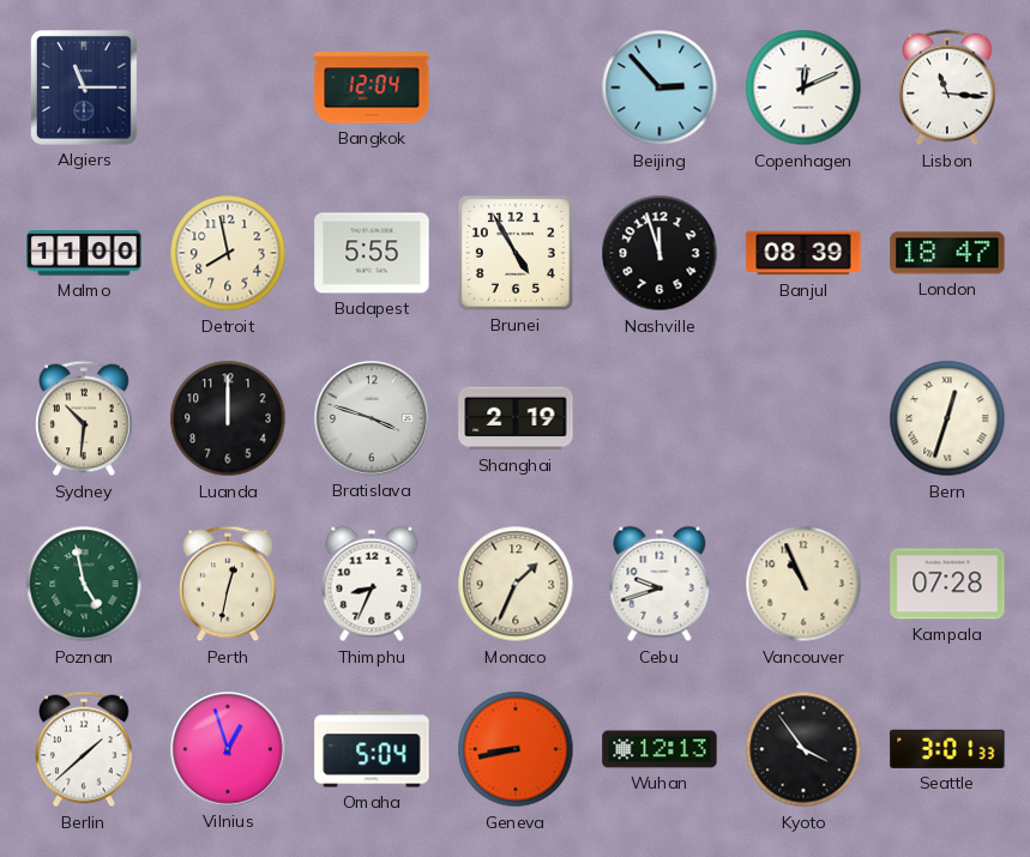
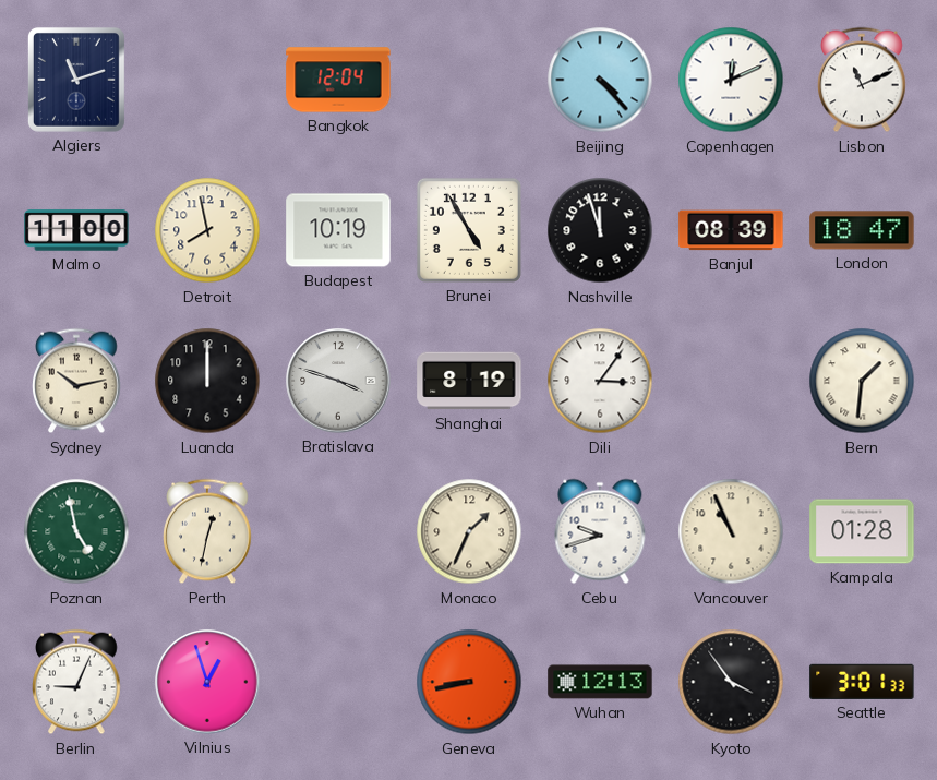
Algiers: 11:15 -> 11:12
Beijing: 2:53 -> 4:23
Lisbon: 11:16 -> 11:11
Budapest: 5:55 -> 10:19
Sydney: 10:31 -> 10:13
Shanghai: 2:19 -> 8:19
Dili: none -> 3:06
Bern: 12:33 -> 1:31
Thimphu: 8:34 -> none
Kampala: 07:28 -> 01:28
Berlin: 1:38 -> 9:04
Omaha: 5:04 -> none
